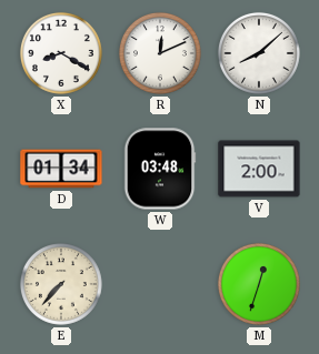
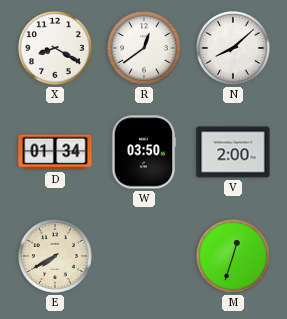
R: 12:11 -> 12:39
W: 03:48 -> 03:50
E: 7:37 -> 7:40
